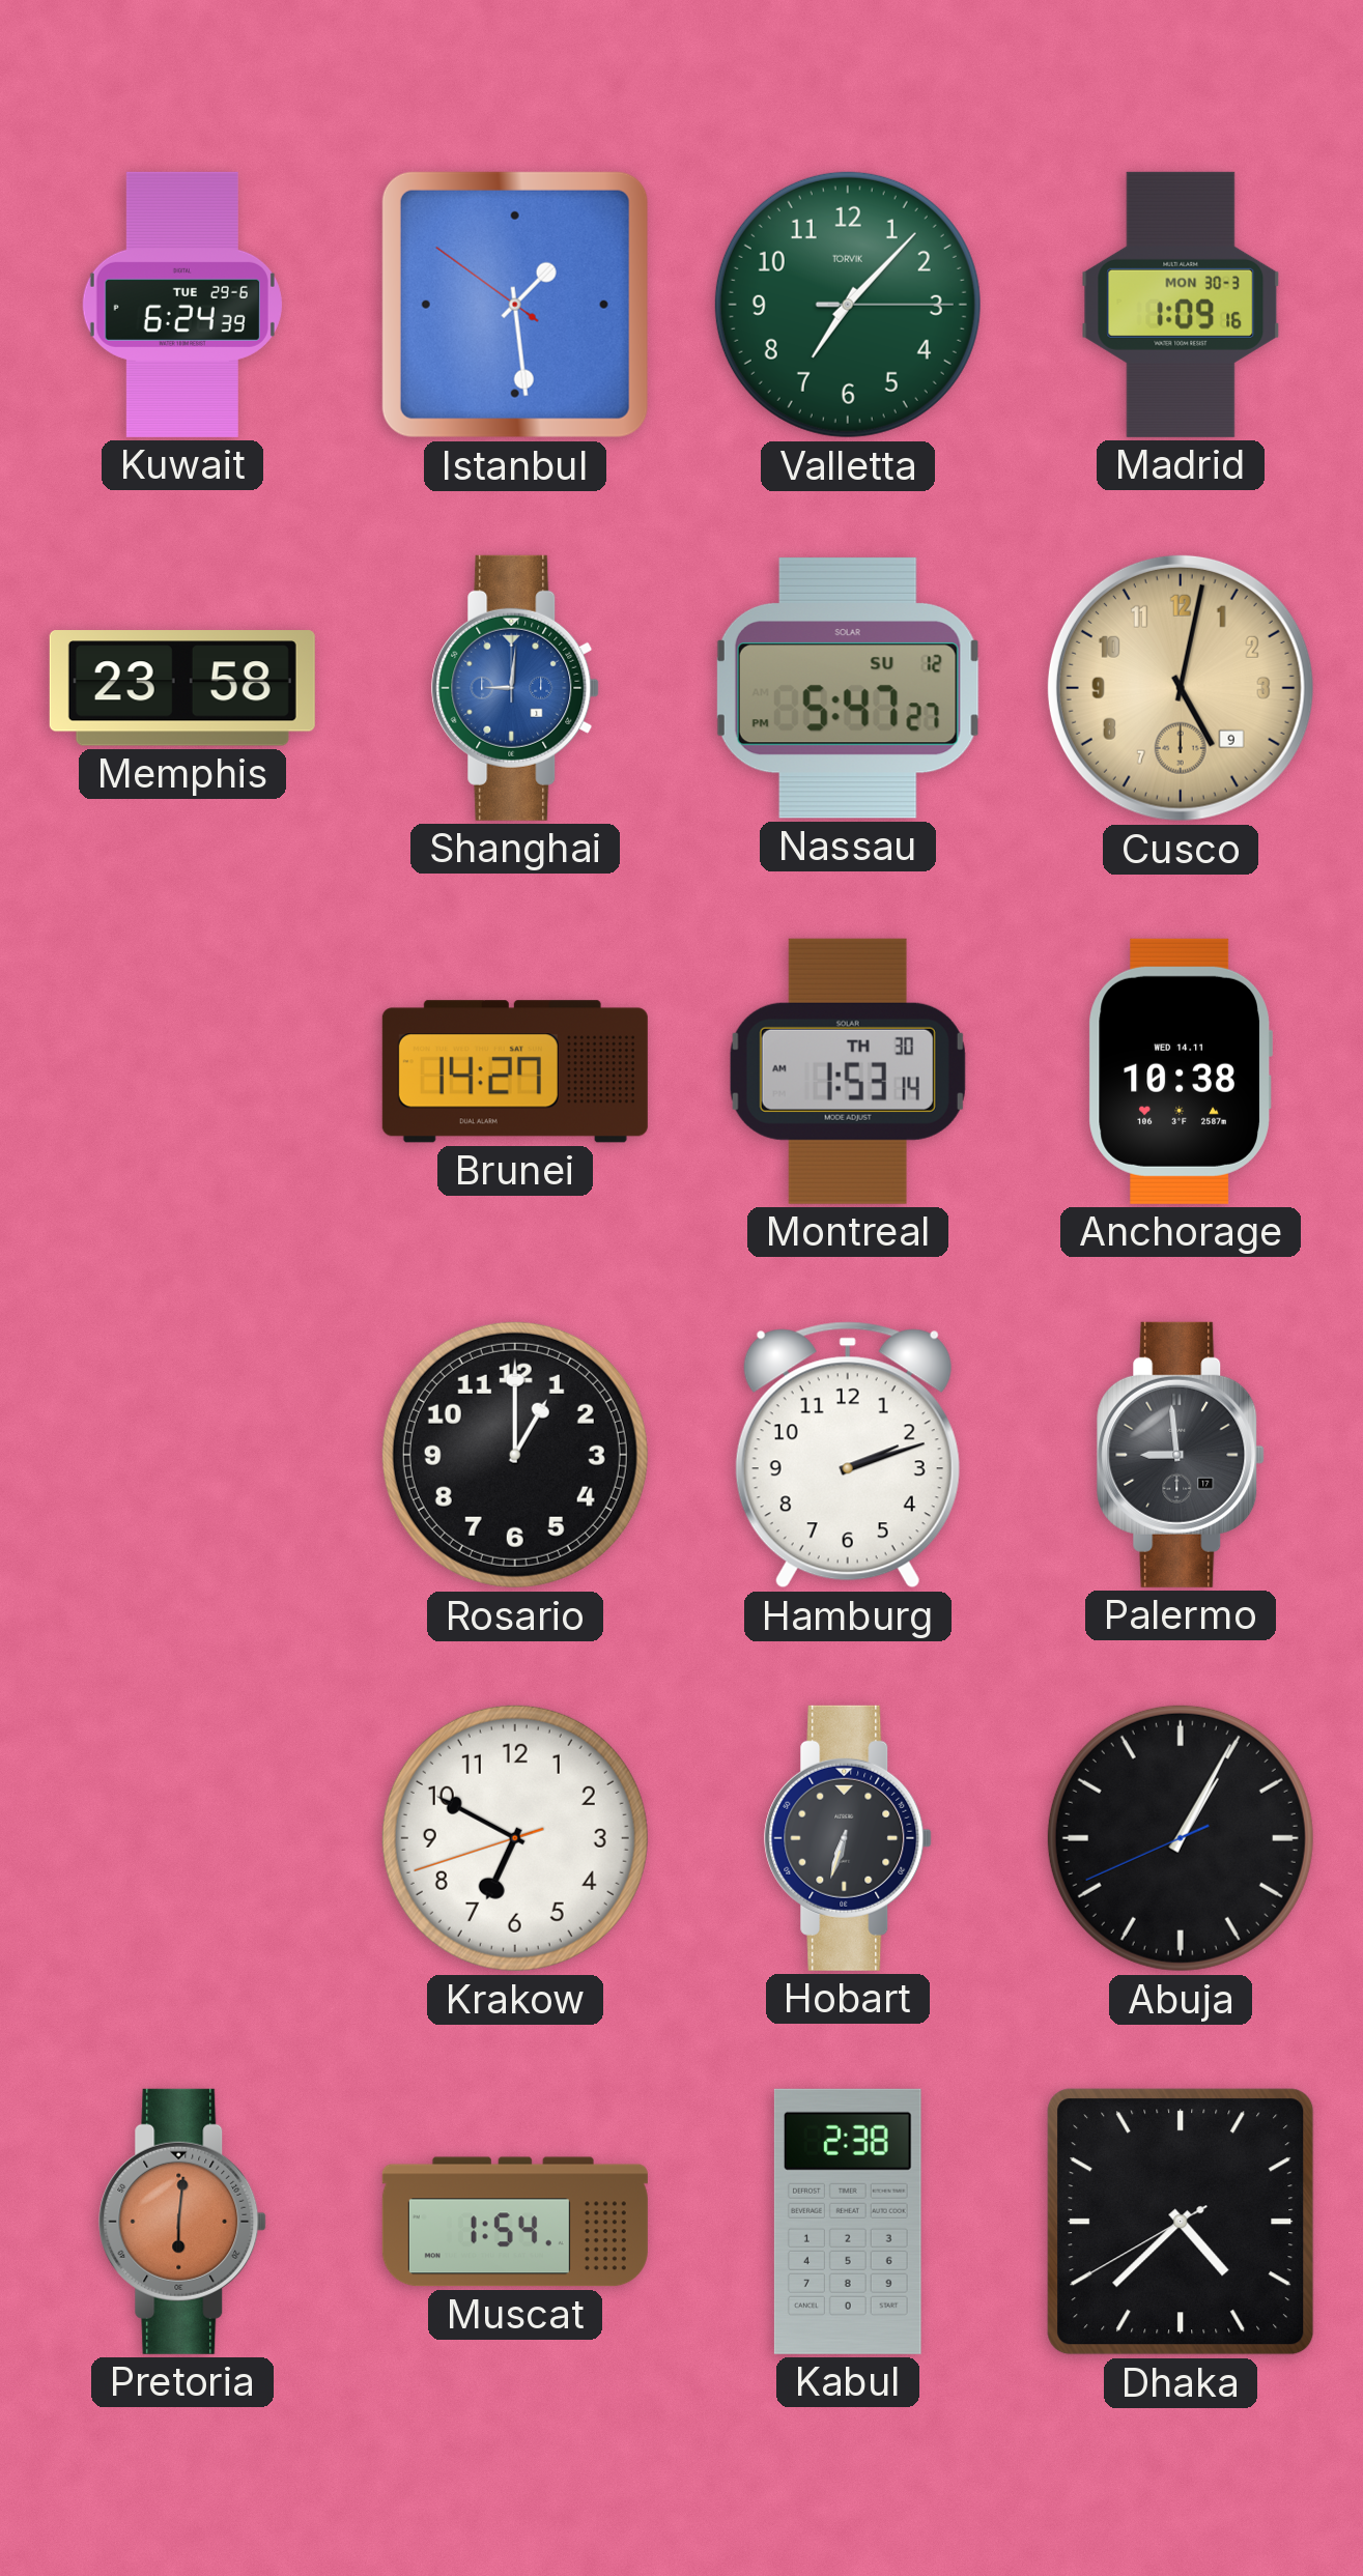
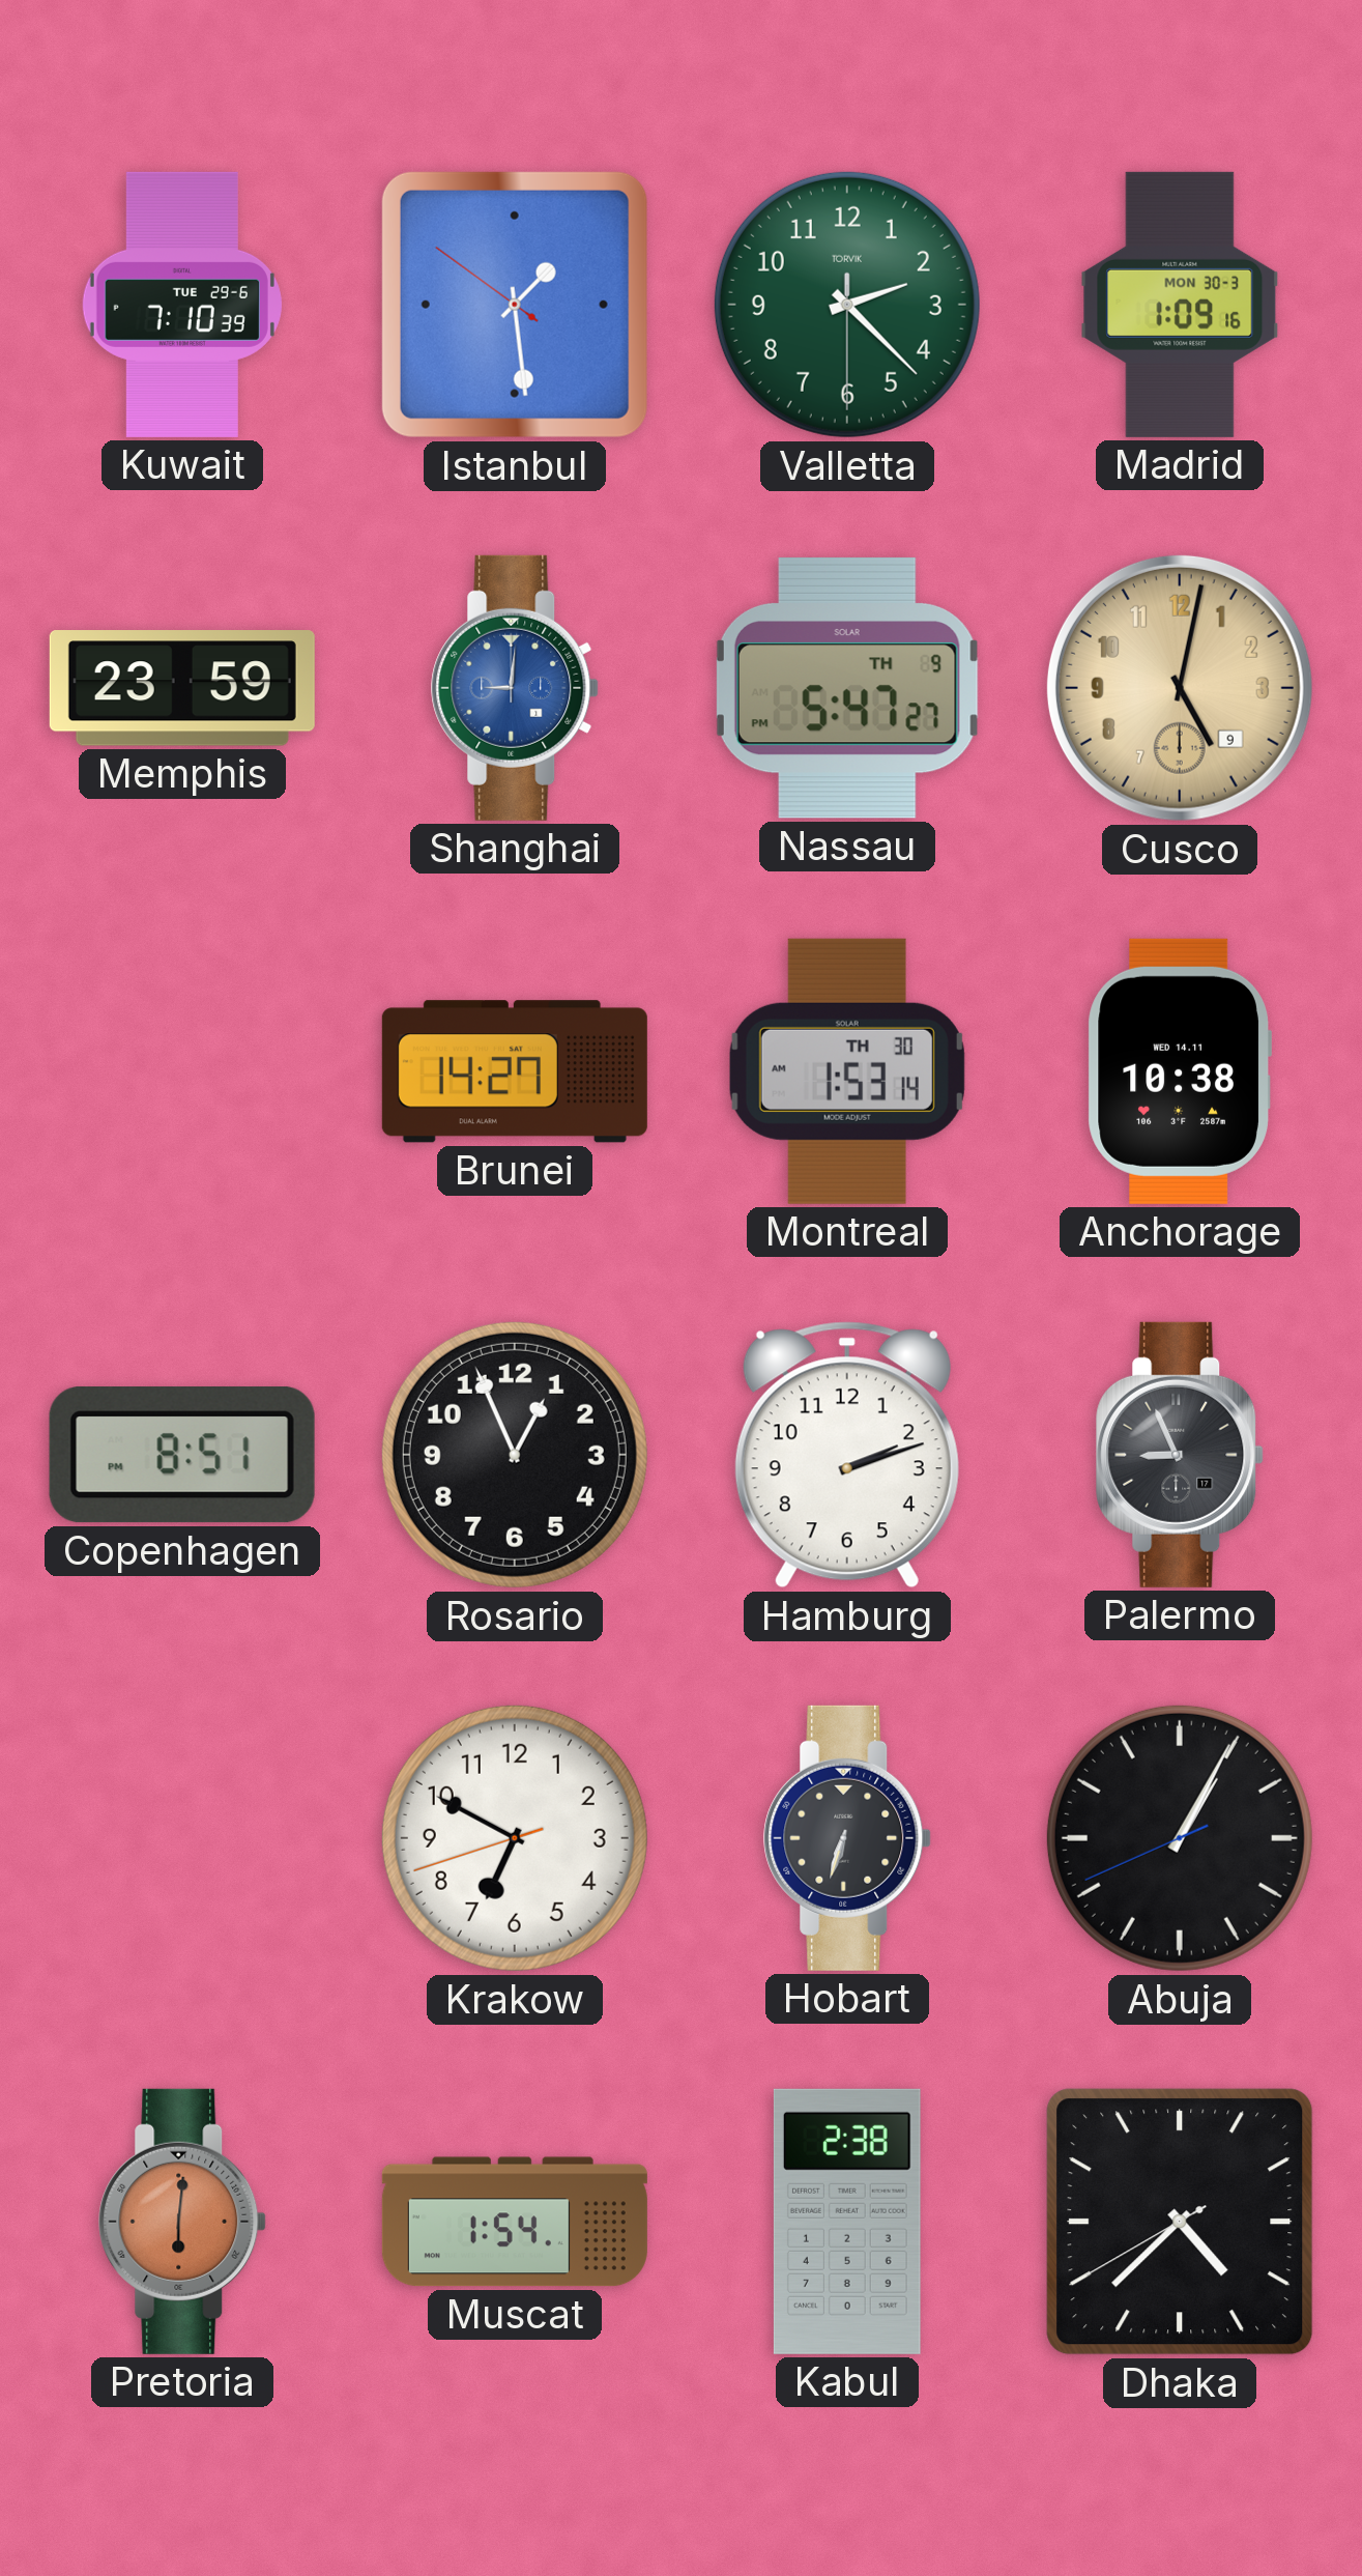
Kuwait: 6:24 -> 7:10
Valletta: 7:07 -> 2:22
Memphis: 23:58 -> 23:59
Nassau date: SU 12 -> TH 9
Copenhagen: none -> 8:51
Rosario: 1:00 -> 12:56
Palermo: 8:59 -> 8:56
